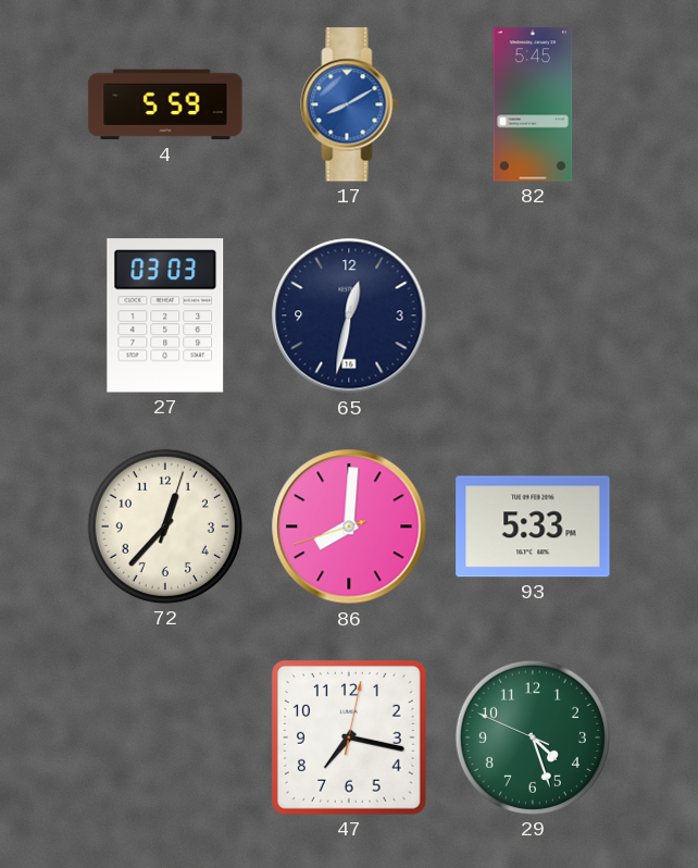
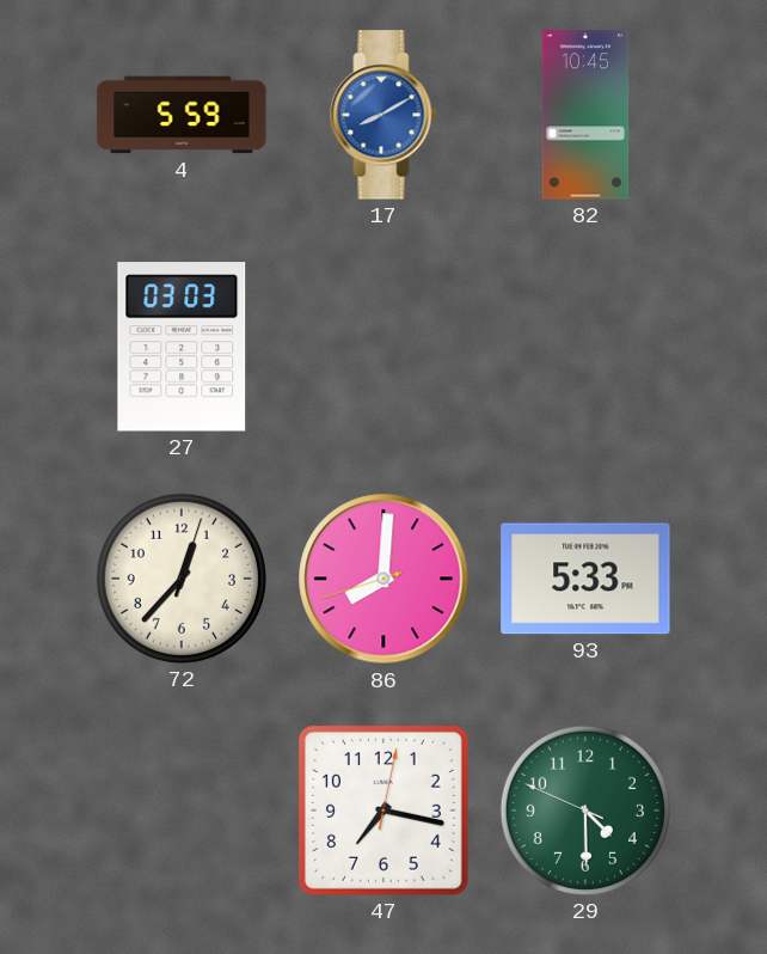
82: 5:45 -> 10:45
65: 12:32 -> none
29: 4:26 -> 4:29
